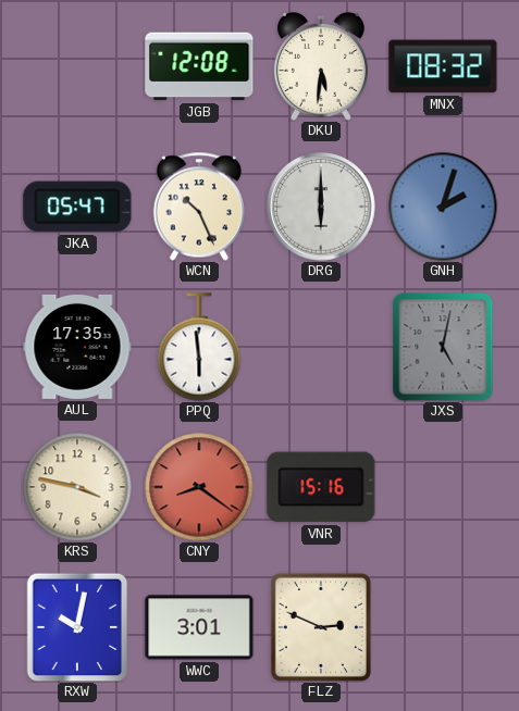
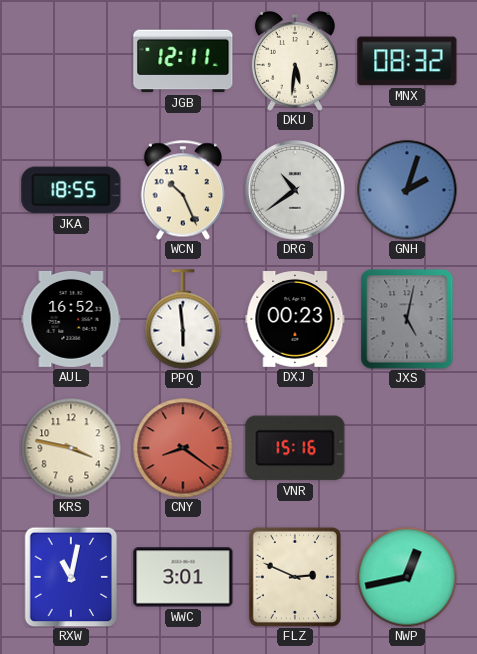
JGB: 12:08 -> 12:11
JKA: 05:47 -> 18:55
DRG: 6:00 -> 10:39
AUL: 17:35 -> 16:52
DXJ: none -> 00:23
RXW: 10:02 -> 11:02
NWP: none -> 12:43
